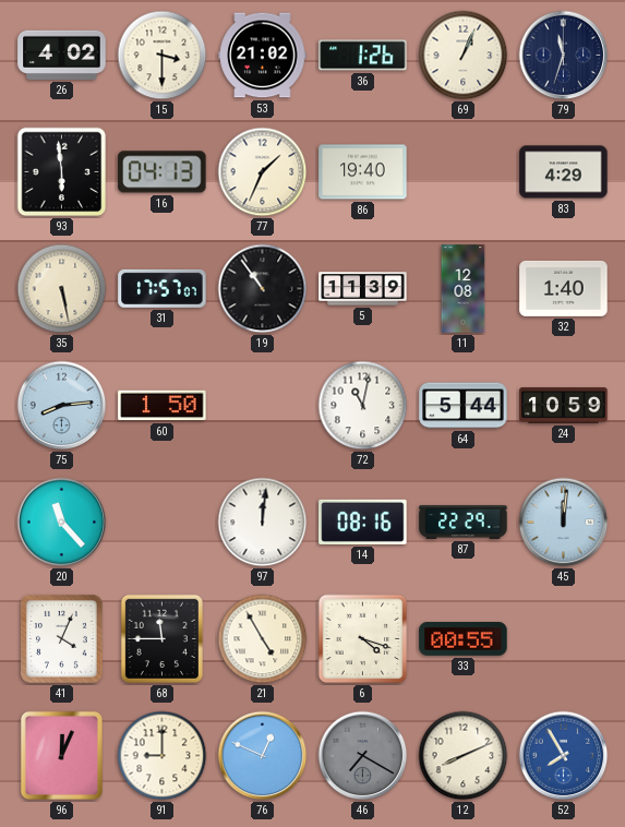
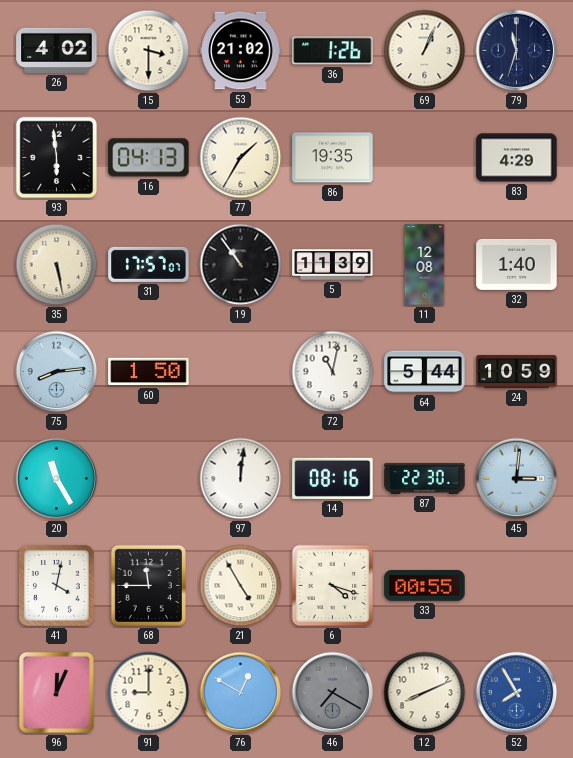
77: 1:34 -> 1:35
86: 19:40 -> 19:35
20: 11:23 -> 11:25
87: 22:29 -> 22:30
45: 12:01 -> 3:01
41: 4:04 -> 4:02
76: 12:49 -> 12:50
